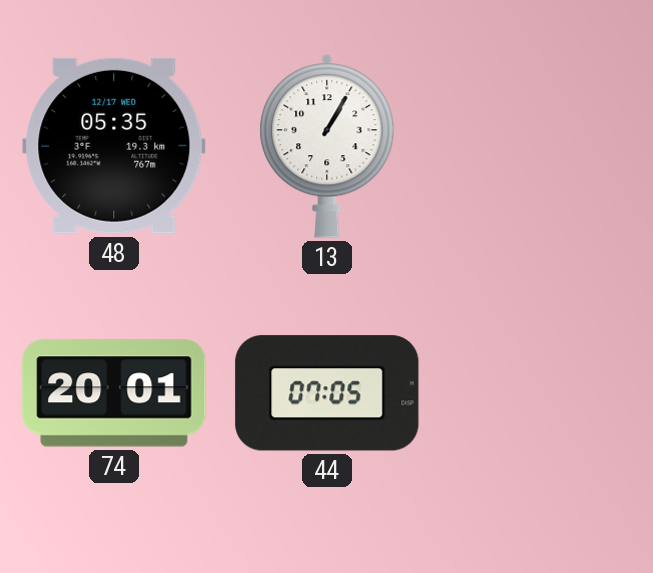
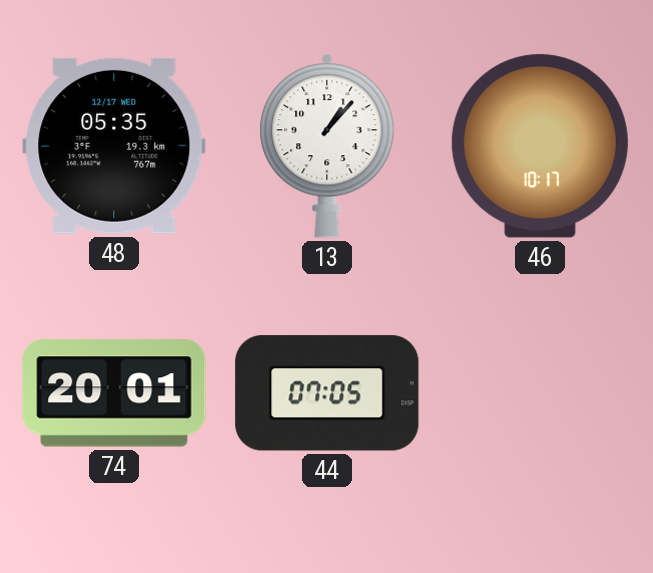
13: 1:05 -> 1:07
46: none -> 10:17
